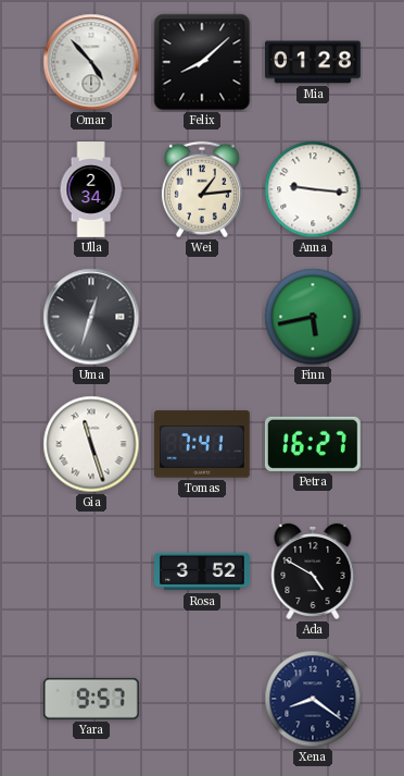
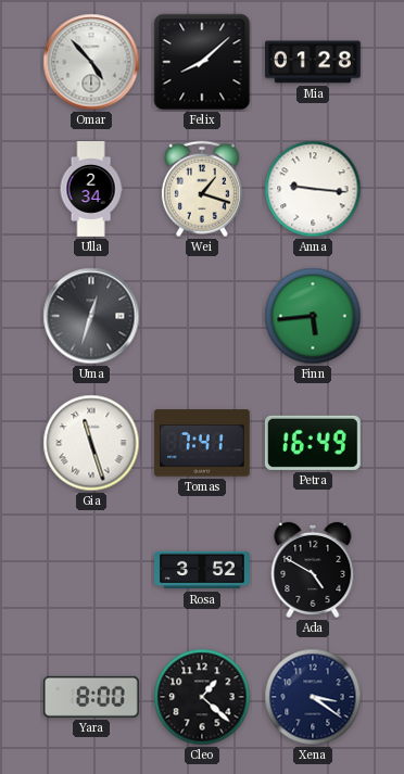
Wei: 1:14 -> 1:18
Finn: 5:43 -> 5:44
Petra: 16:27 -> 16:49
Yara: 9:57 -> 8:00
Cleo: none -> 1:22
Xena: 8:21 -> 3:21
